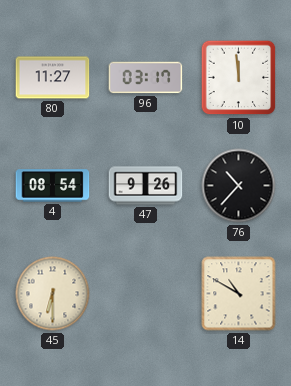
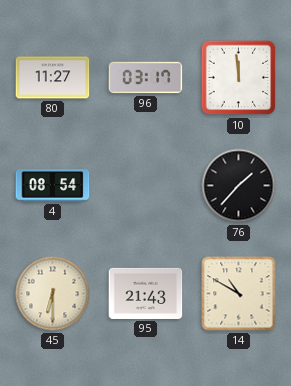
47: 9:26 -> none
76: 10:37 -> 1:37
95: none -> 21:43
